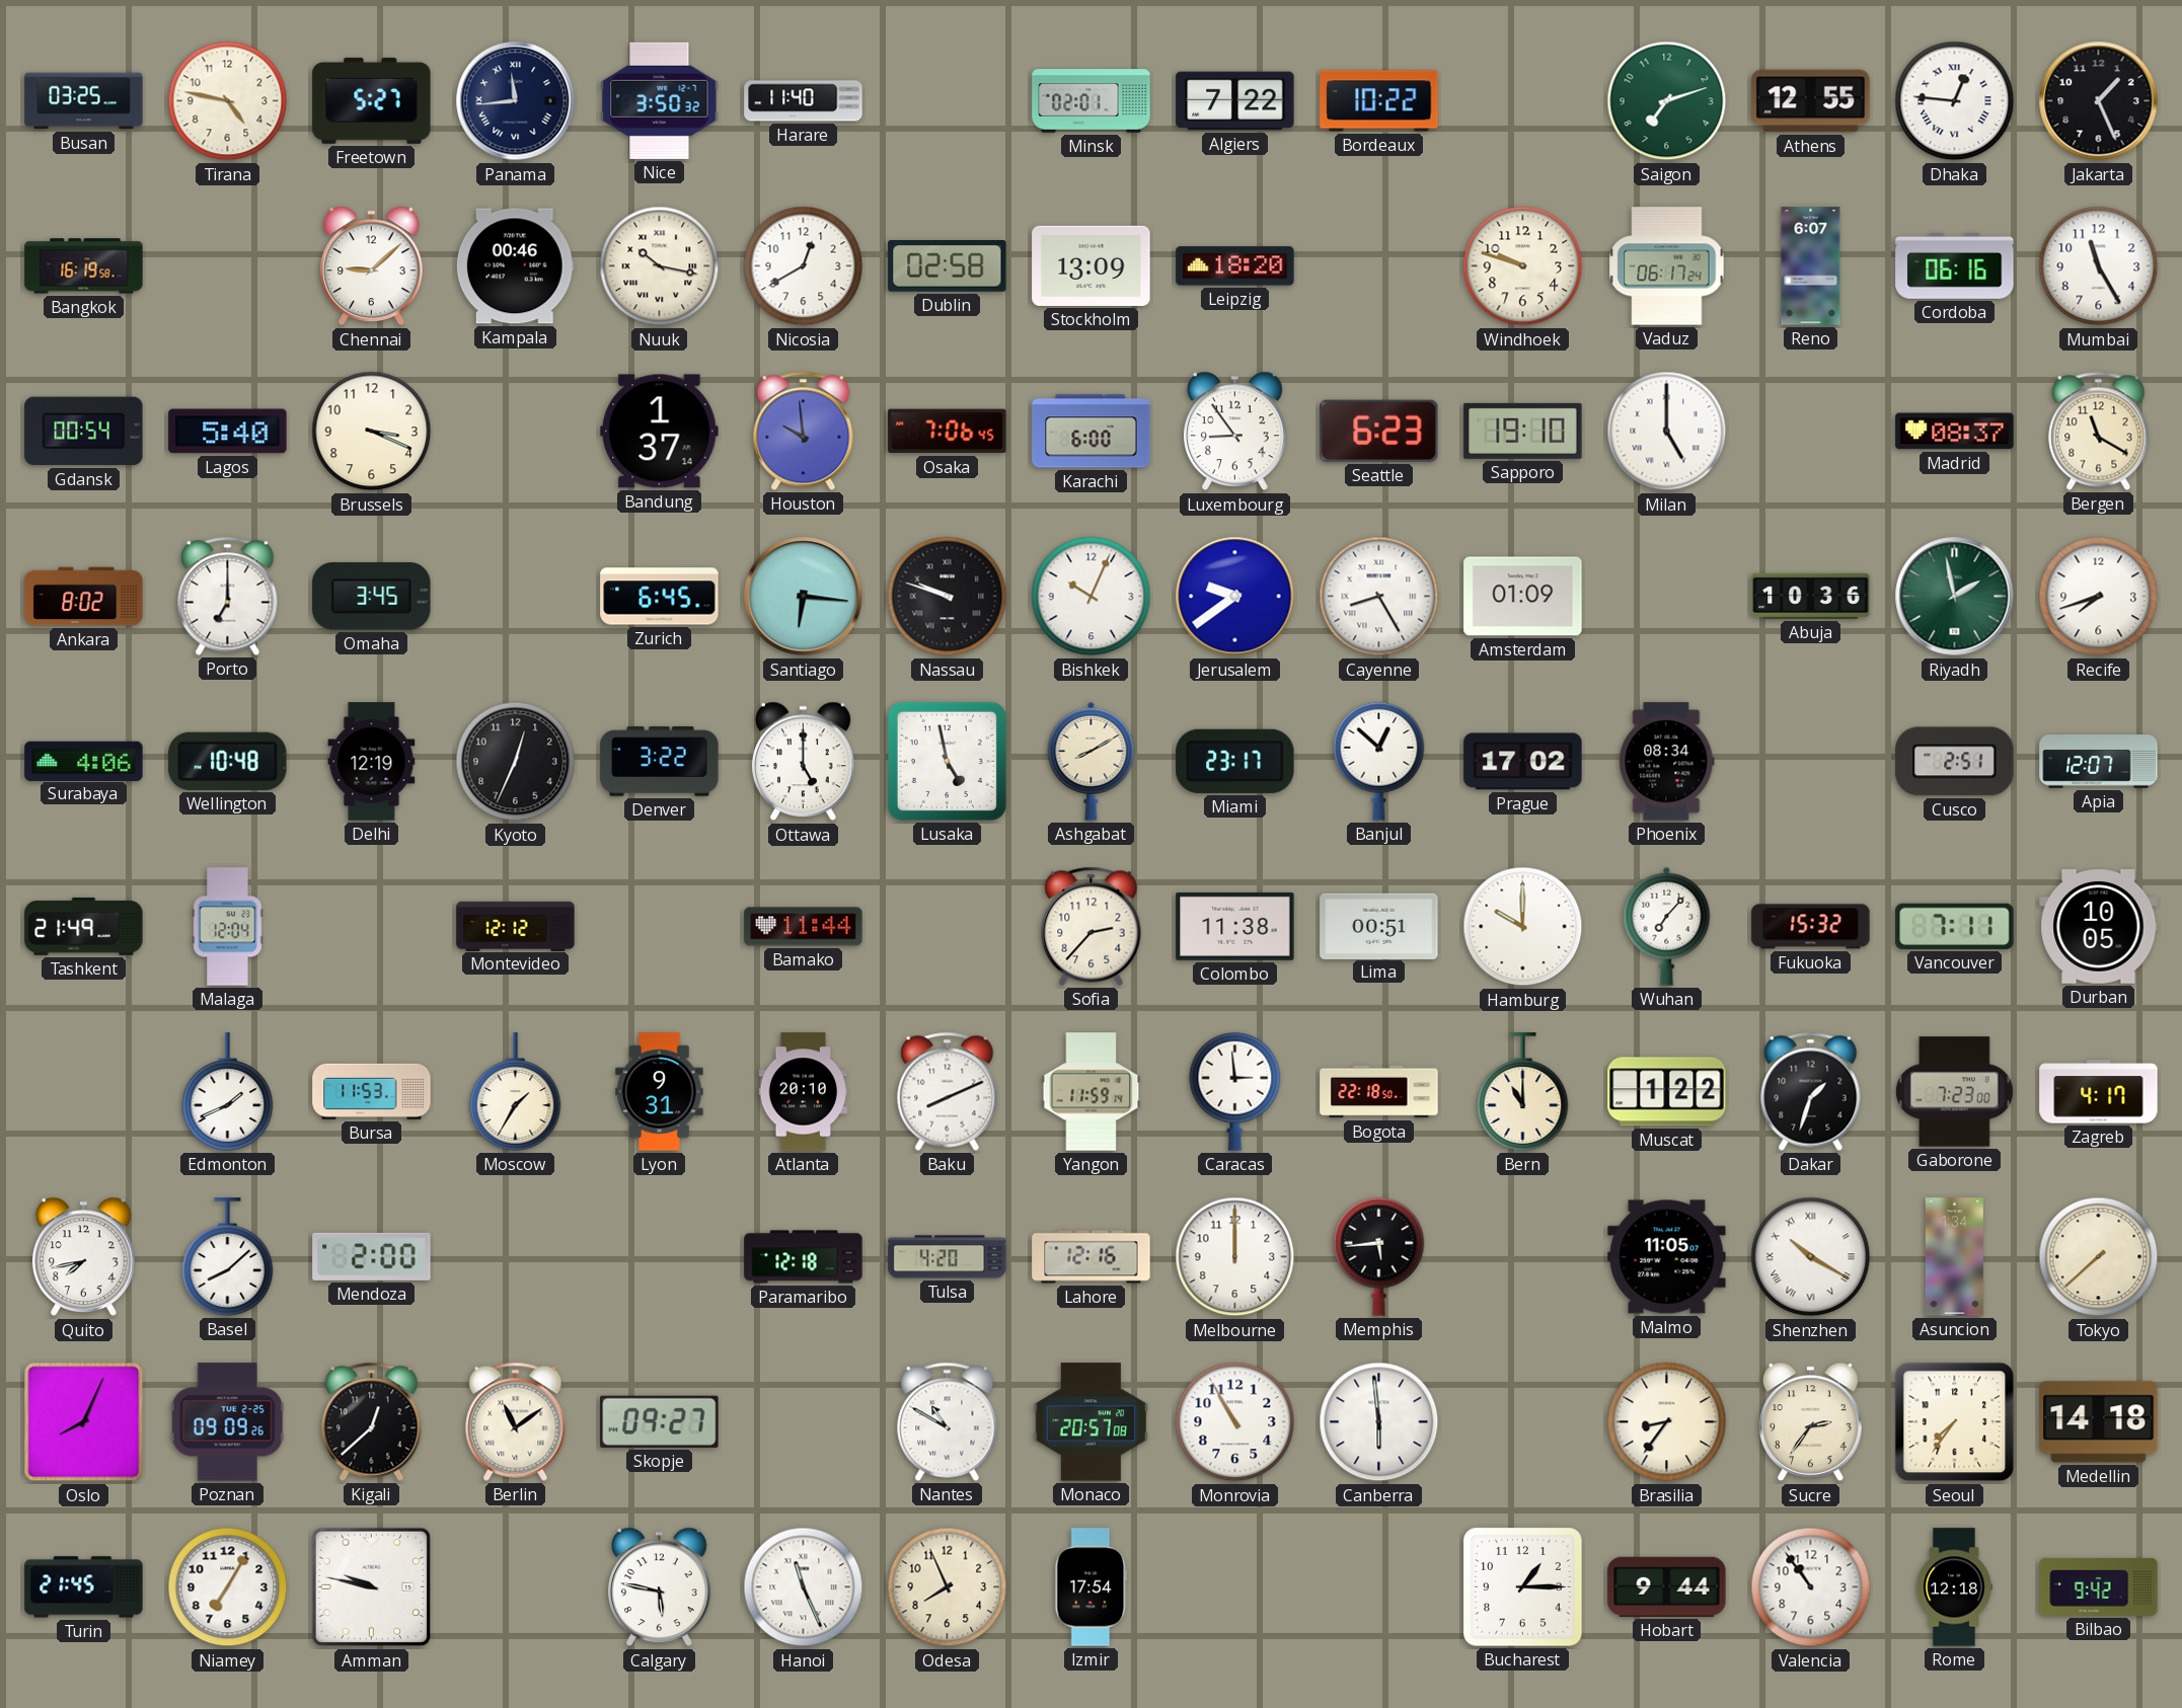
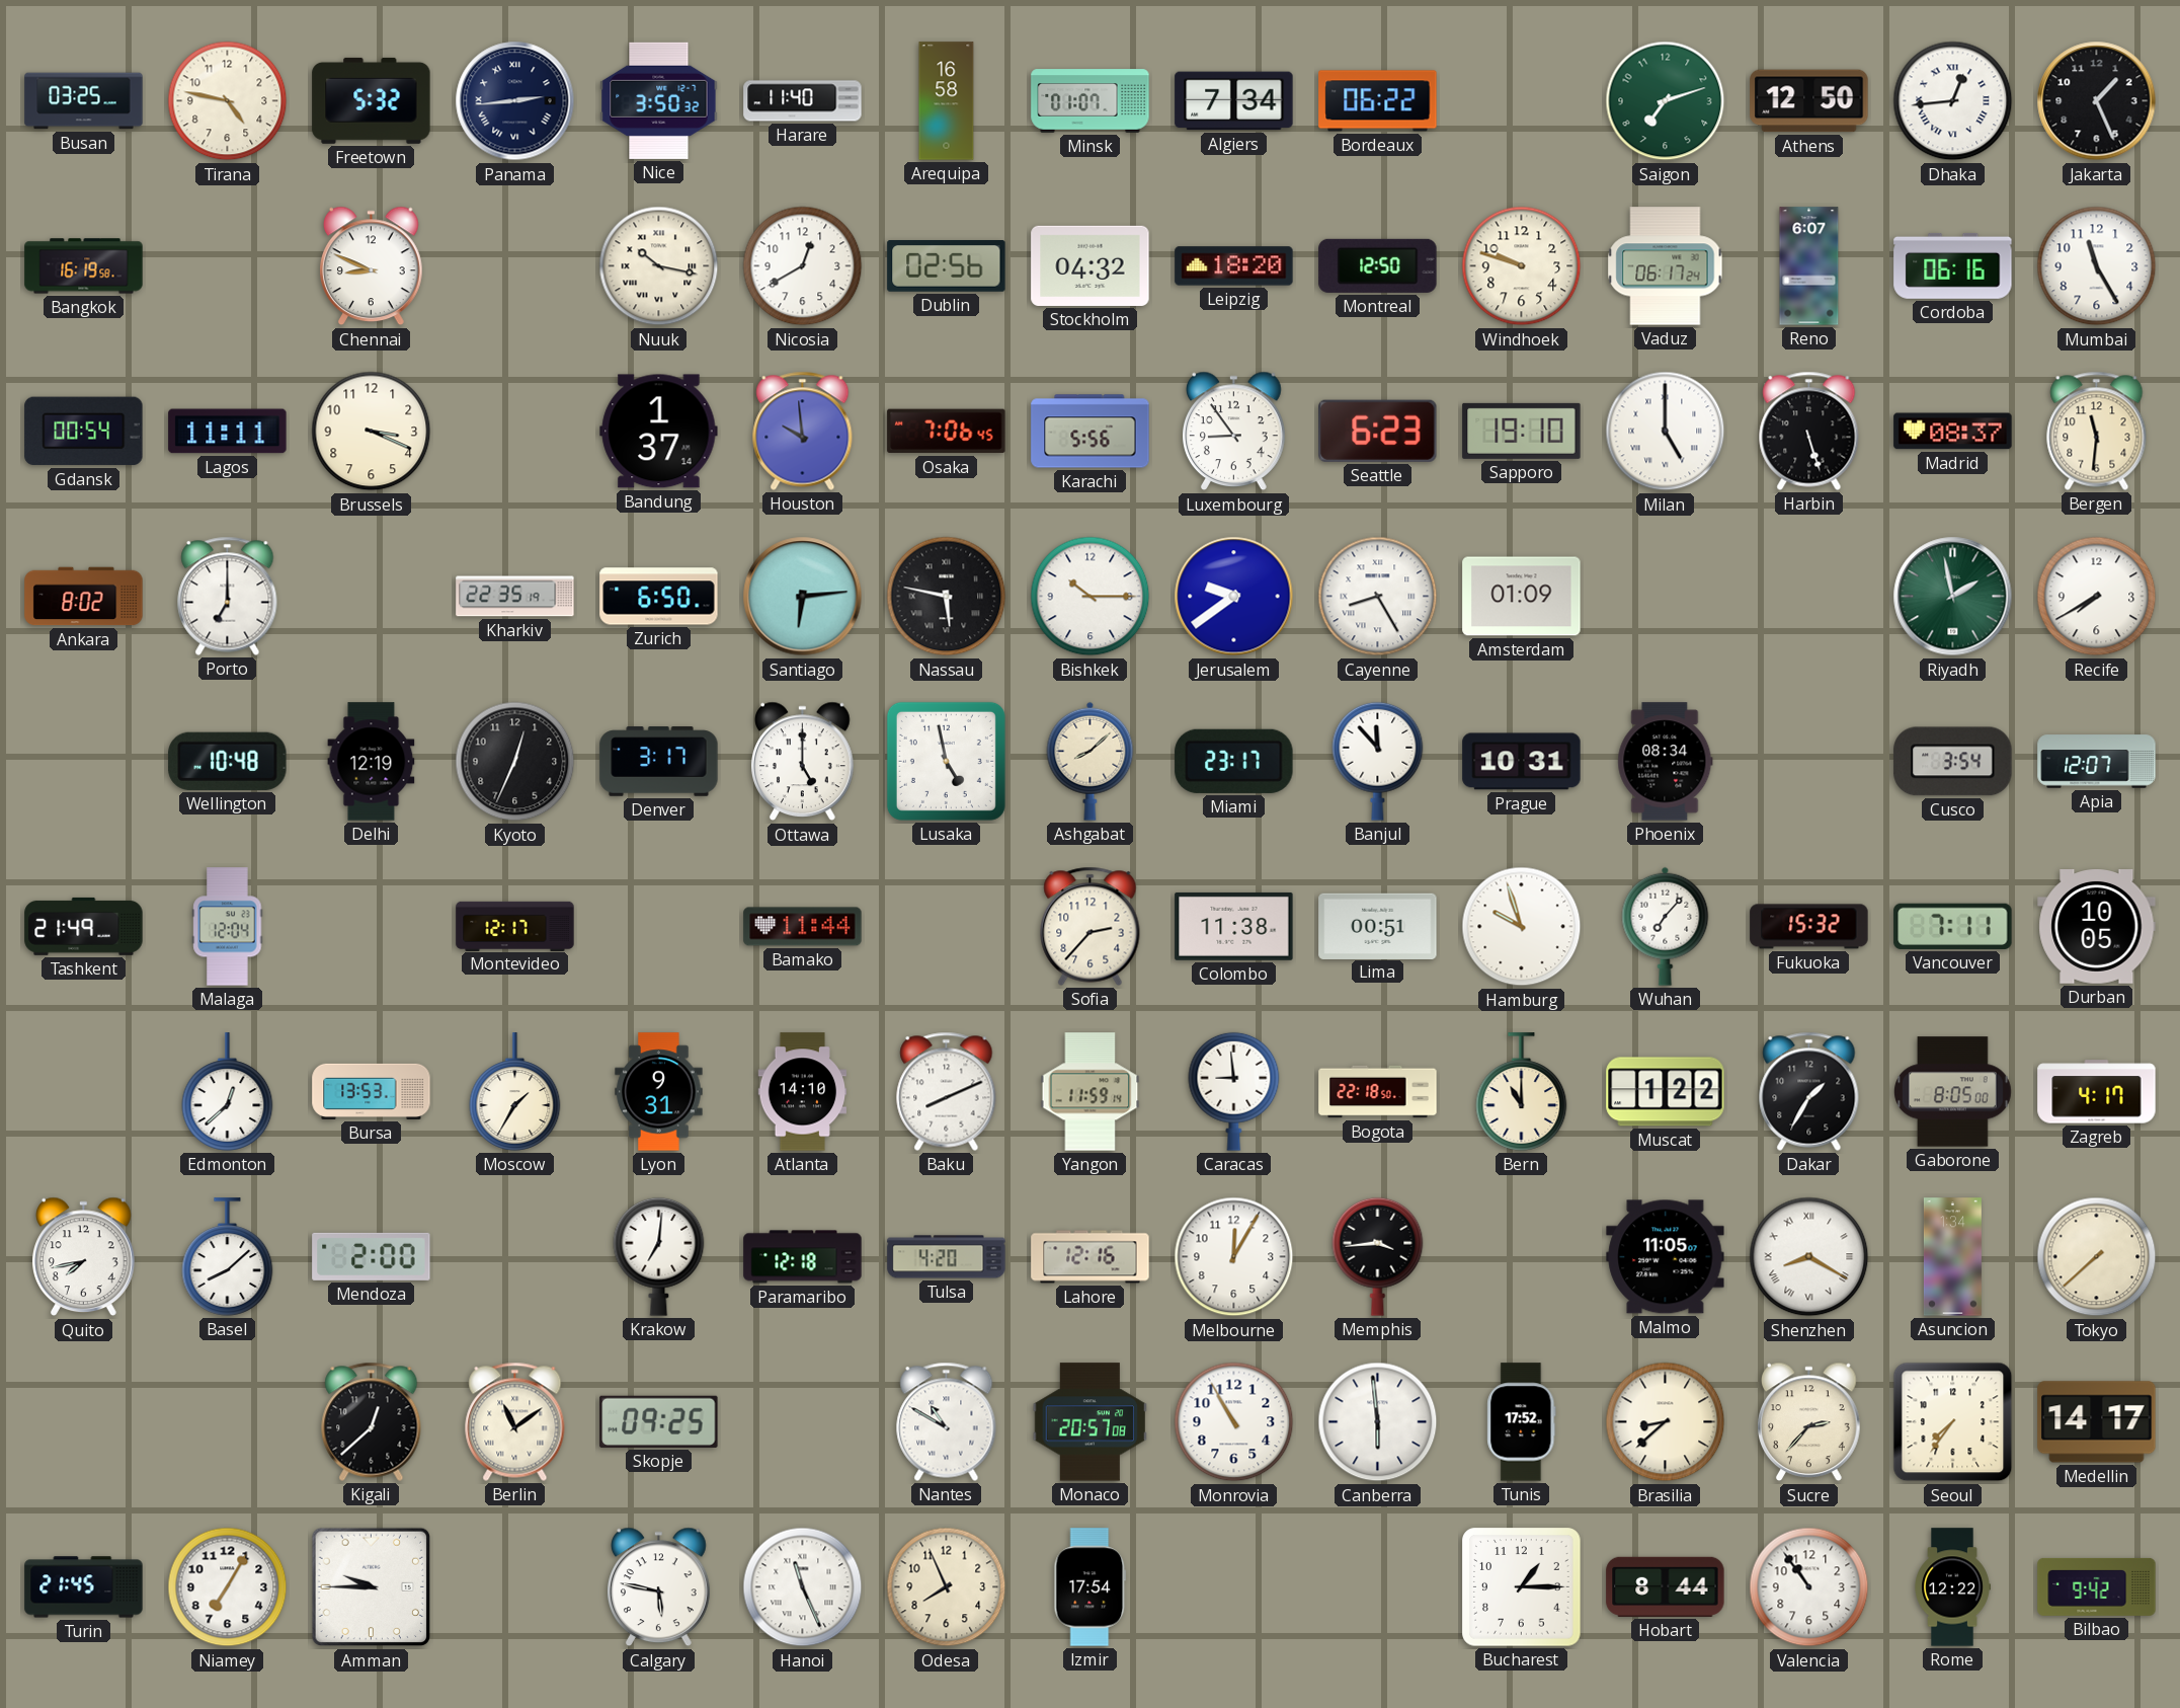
Freetown: 5:27 -> 5:32
Panama: 11:44 -> 2:44
Arequipa: none -> 16:58
Minsk: 02:01 -> 01:07
Algiers: 7:22 -> 7:34
Bordeaux: 10:22 -> 06:22
Athens: 12:55 -> 12:50
Dhaka: 12:46 -> 12:44
Chennai: 9:08 -> 8:49
Kampala: 00:46 -> none
Dublin: 02:58 -> 02:56
Stockholm: 13:09 -> 04:32
Montreal: none -> 12:50
Lagos: 5:40 -> 11:11
Karachi: 6:00 -> 5:56
Harbin: none -> 5:27
Bergen: 11:20 -> 11:31
Omaha: 3:45 -> none
Kharkiv: none -> 22:35
Zurich: 6:45 -> 6:50
Santiago: 6:16 -> 6:14
Nassau: 9:48 -> 5:47
Bishkek: 10:04 -> 10:15
Abuja: 10:36 -> none
Recife: 7:42 -> 7:40
Surabaya: 4:06 -> none
Denver: 3:22 -> 3:17
Ashgabat: 8:10 -> 8:08
Banjul: 12:52 -> 11:53
Prague: 17:02 -> 10:31
Cusco: 2:51 -> 3:54
Montevideo: 12:12 -> 12:17
Hamburg: 10:00 -> 9:57
Edmonton: 1:41 -> 12:38
Bursa: 11:53 -> 13:53
Atlanta: 20:10 -> 14:10
Caracas: 2:59 -> 8:59
Dakar: 1:33 -> 1:35
Gaborone: 7:23 -> 8:05
Krakow: none -> 7:01
Melbourne: 12:00 -> 12:05
Memphis: 5:44 -> 3:44
Shenzhen: 10:20 -> 8:20
Oslo: 8:04 -> none
Poznan: 09:09 -> none
Skopje: 09:27 -> 09:25
Tunis: none -> 17:52
Brasilia: 8:36 -> 8:38
Sucre: 2:36 -> 2:37
Medellin: 14:18 -> 14:17
Amman: 9:47 -> 9:45
Hobart: 9:44 -> 8:44
Rome: 12:18 -> 12:22
